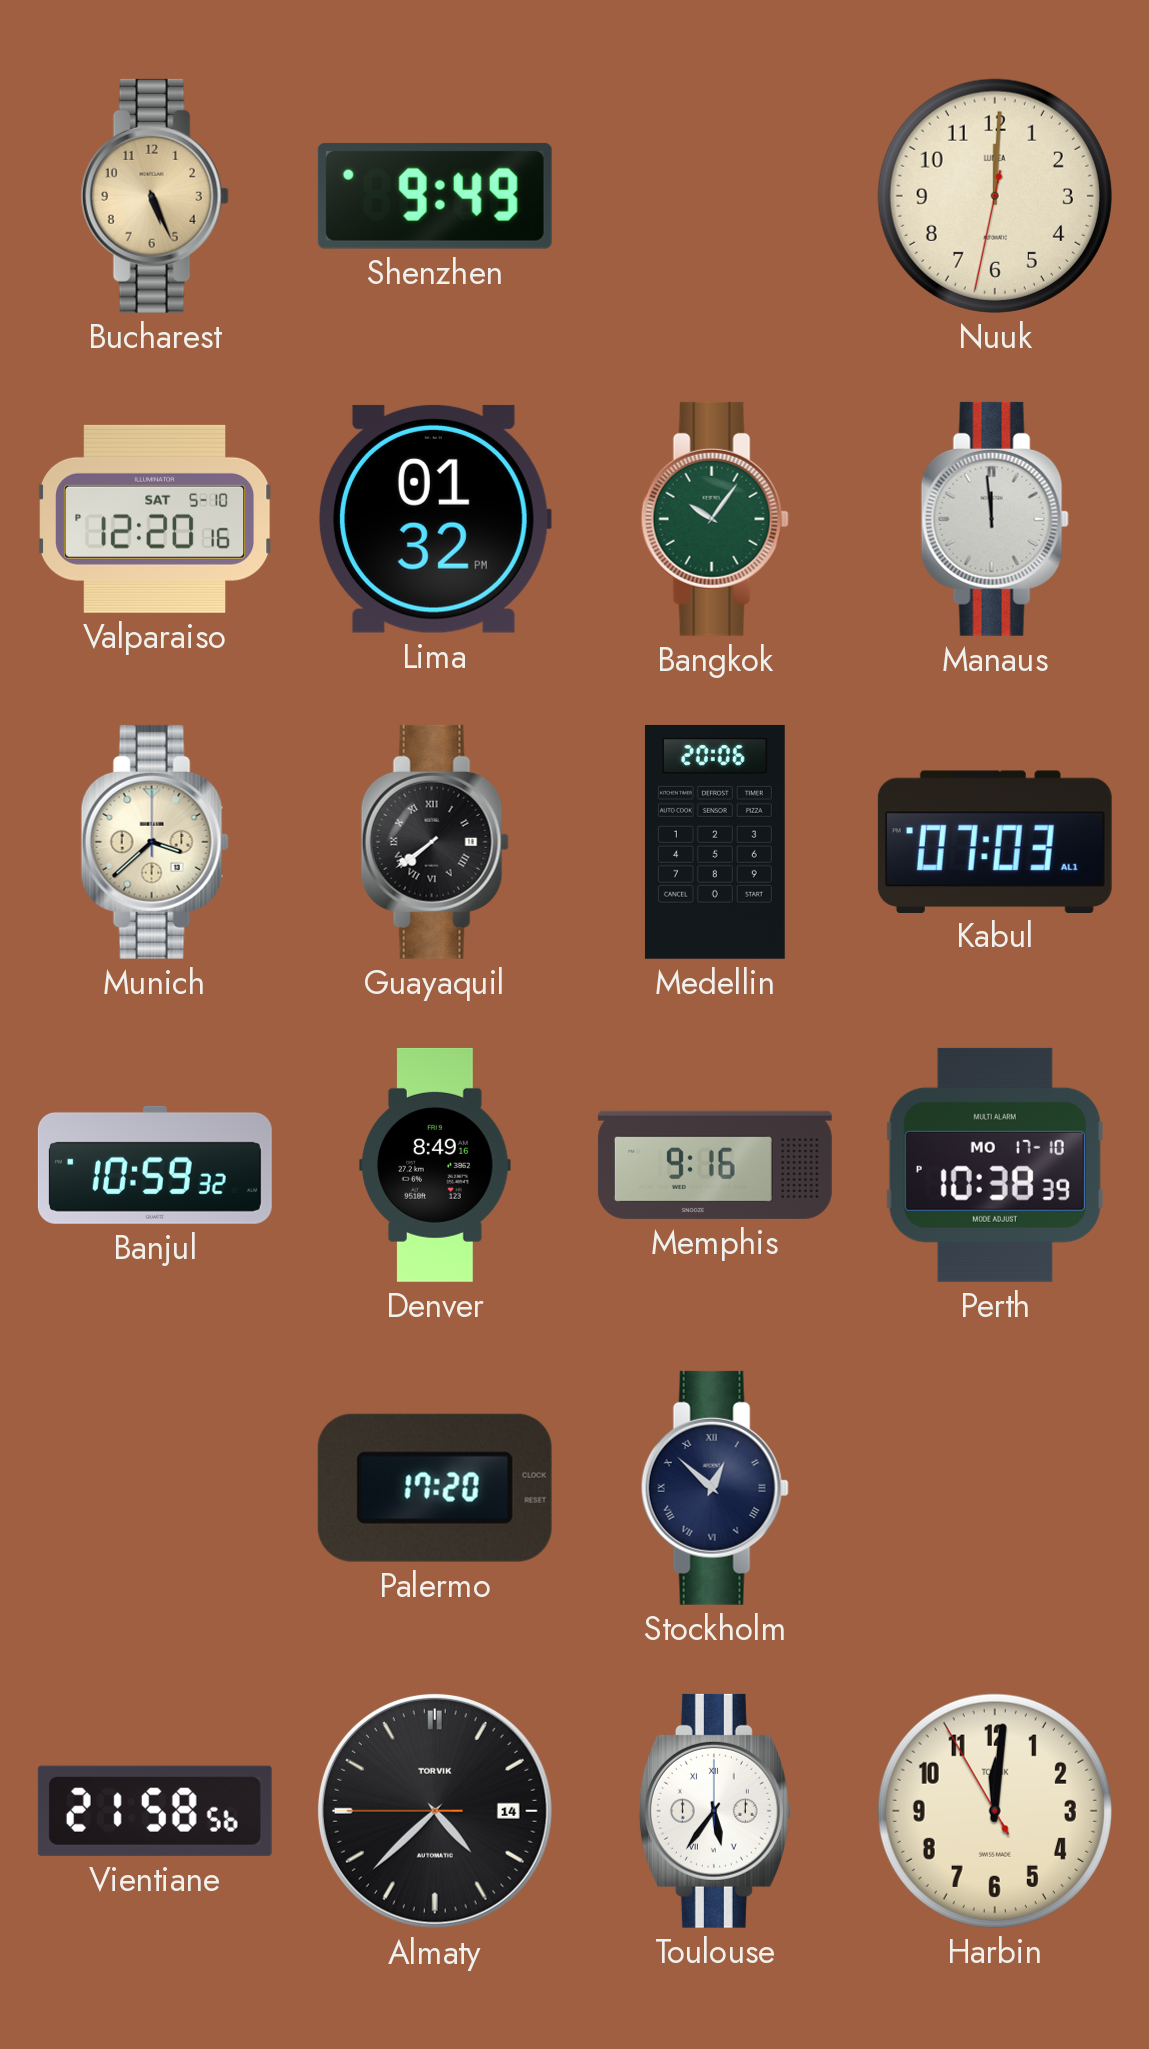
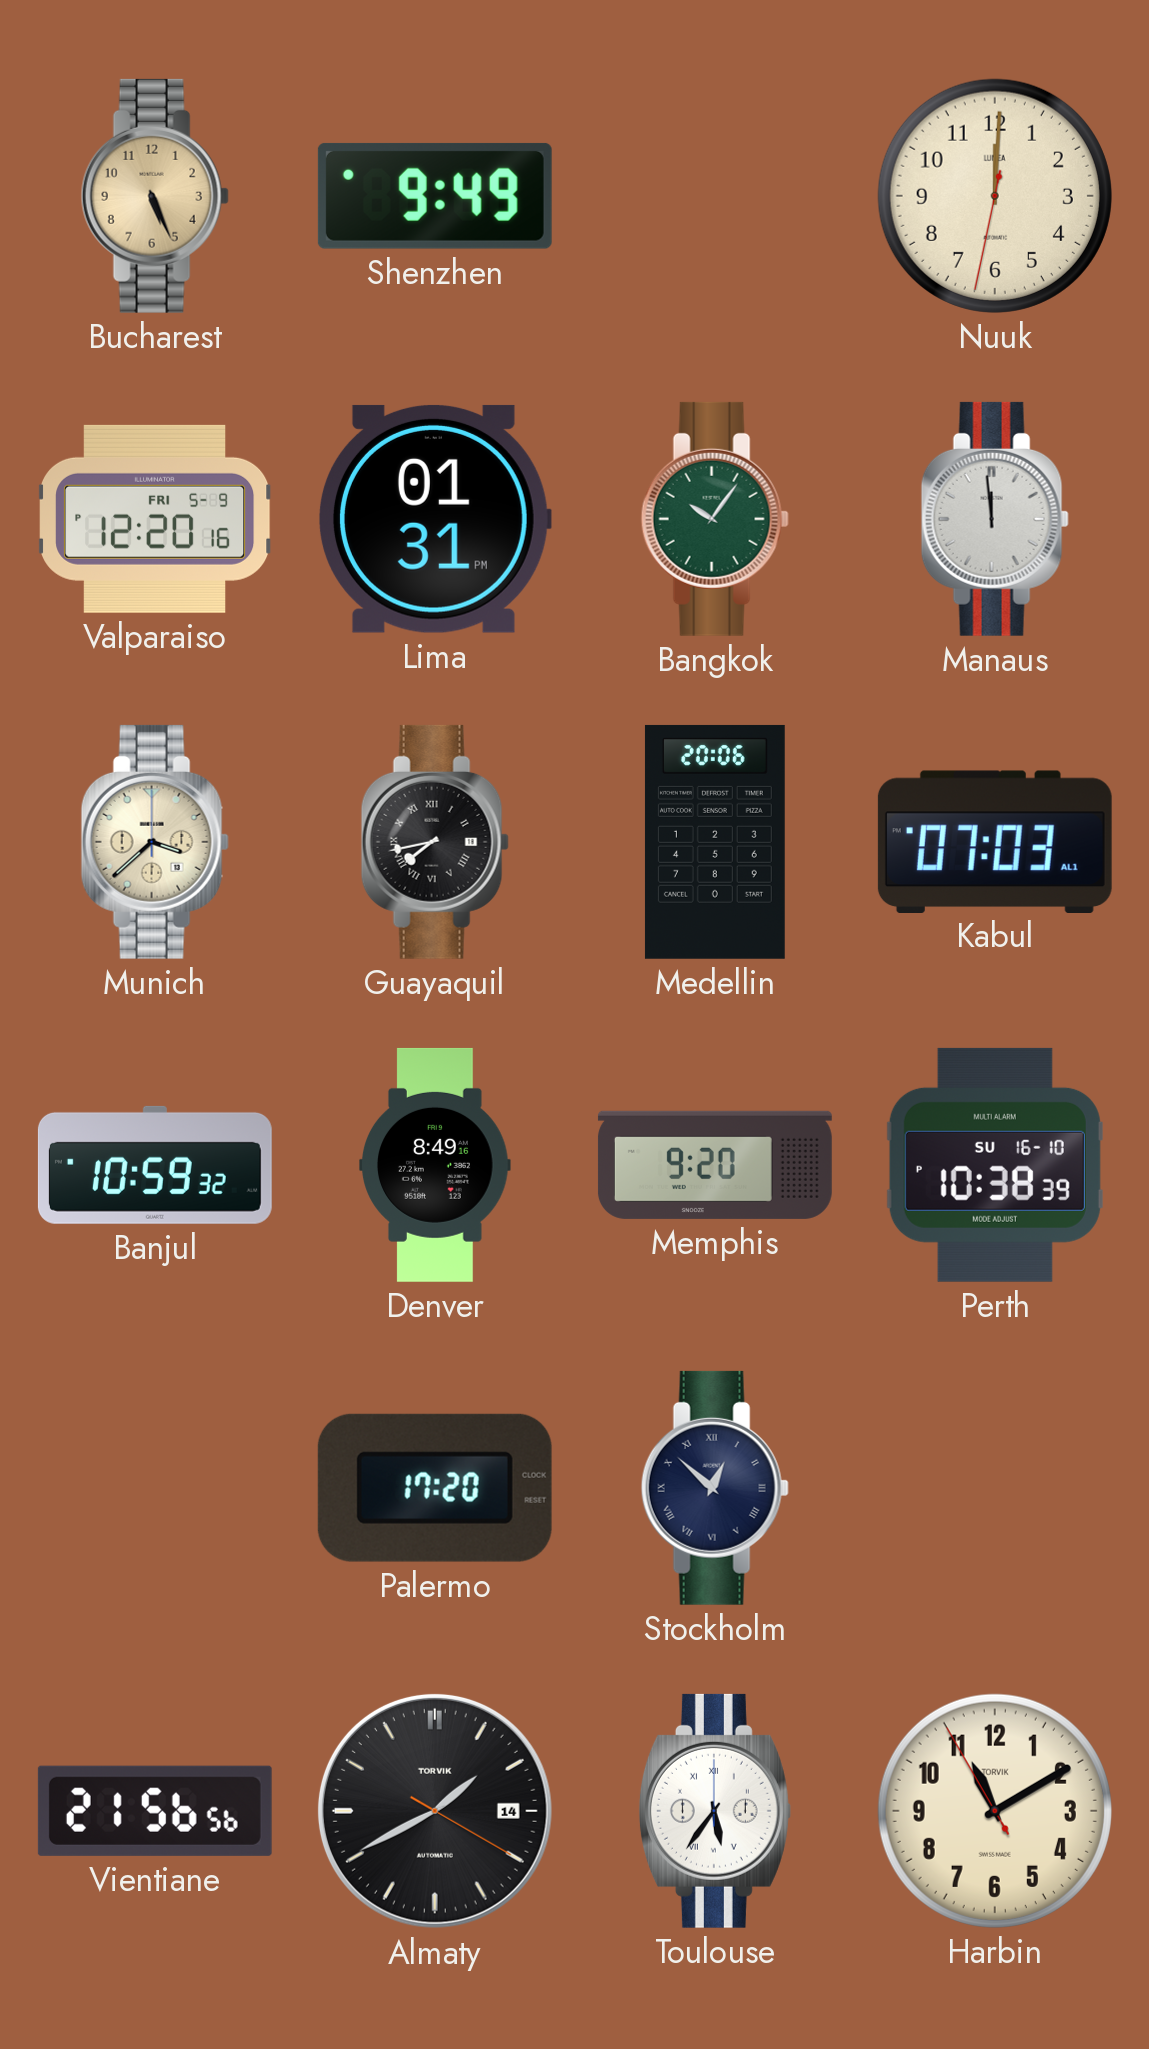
Valparaiso date: SAT 5-10 -> FRI 5-9
Lima: 01:32 -> 01:31
Guayaquil: 7:39 -> 7:43
Memphis: 9:16 -> 9:20
Perth date: MO 17-10 -> SU 16-10
Vientiane: 21:58 -> 21:56
Almaty: 4:37 -> 1:40
Harbin: 12:00 -> 11:09
